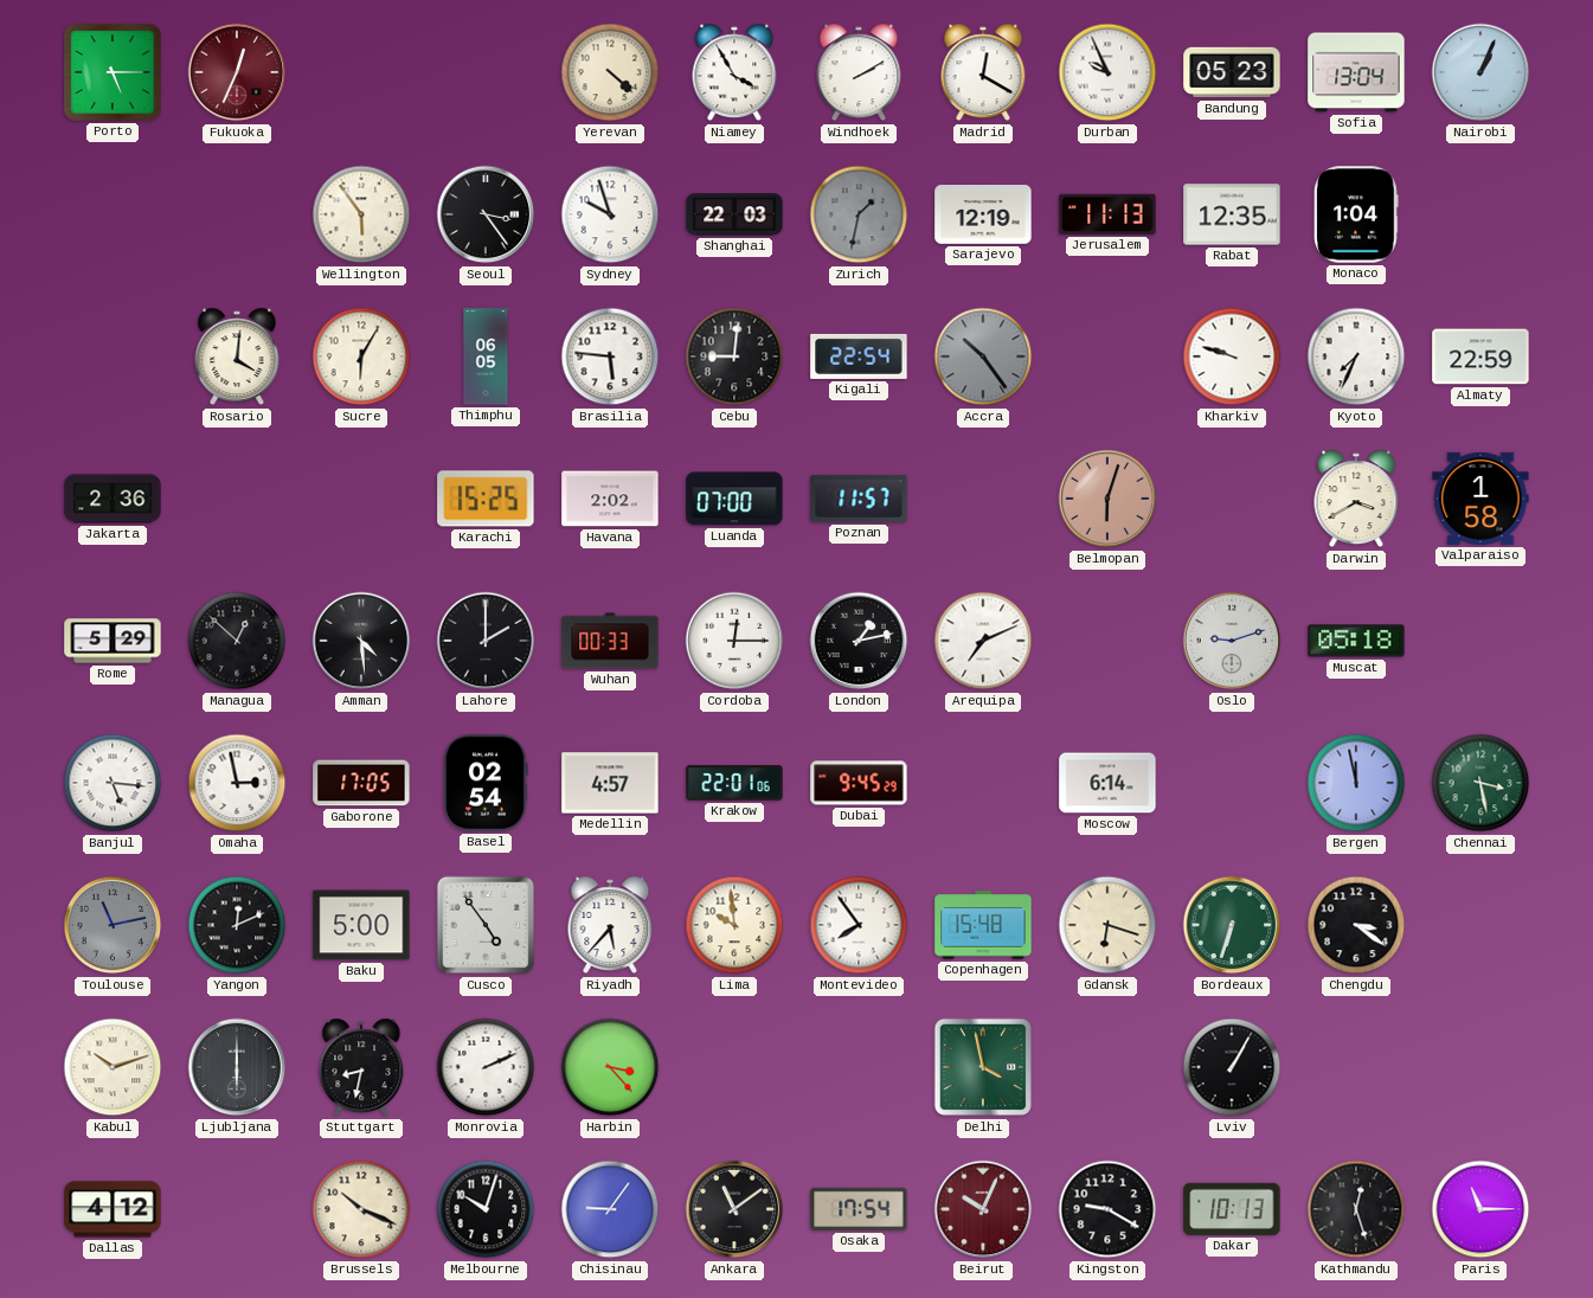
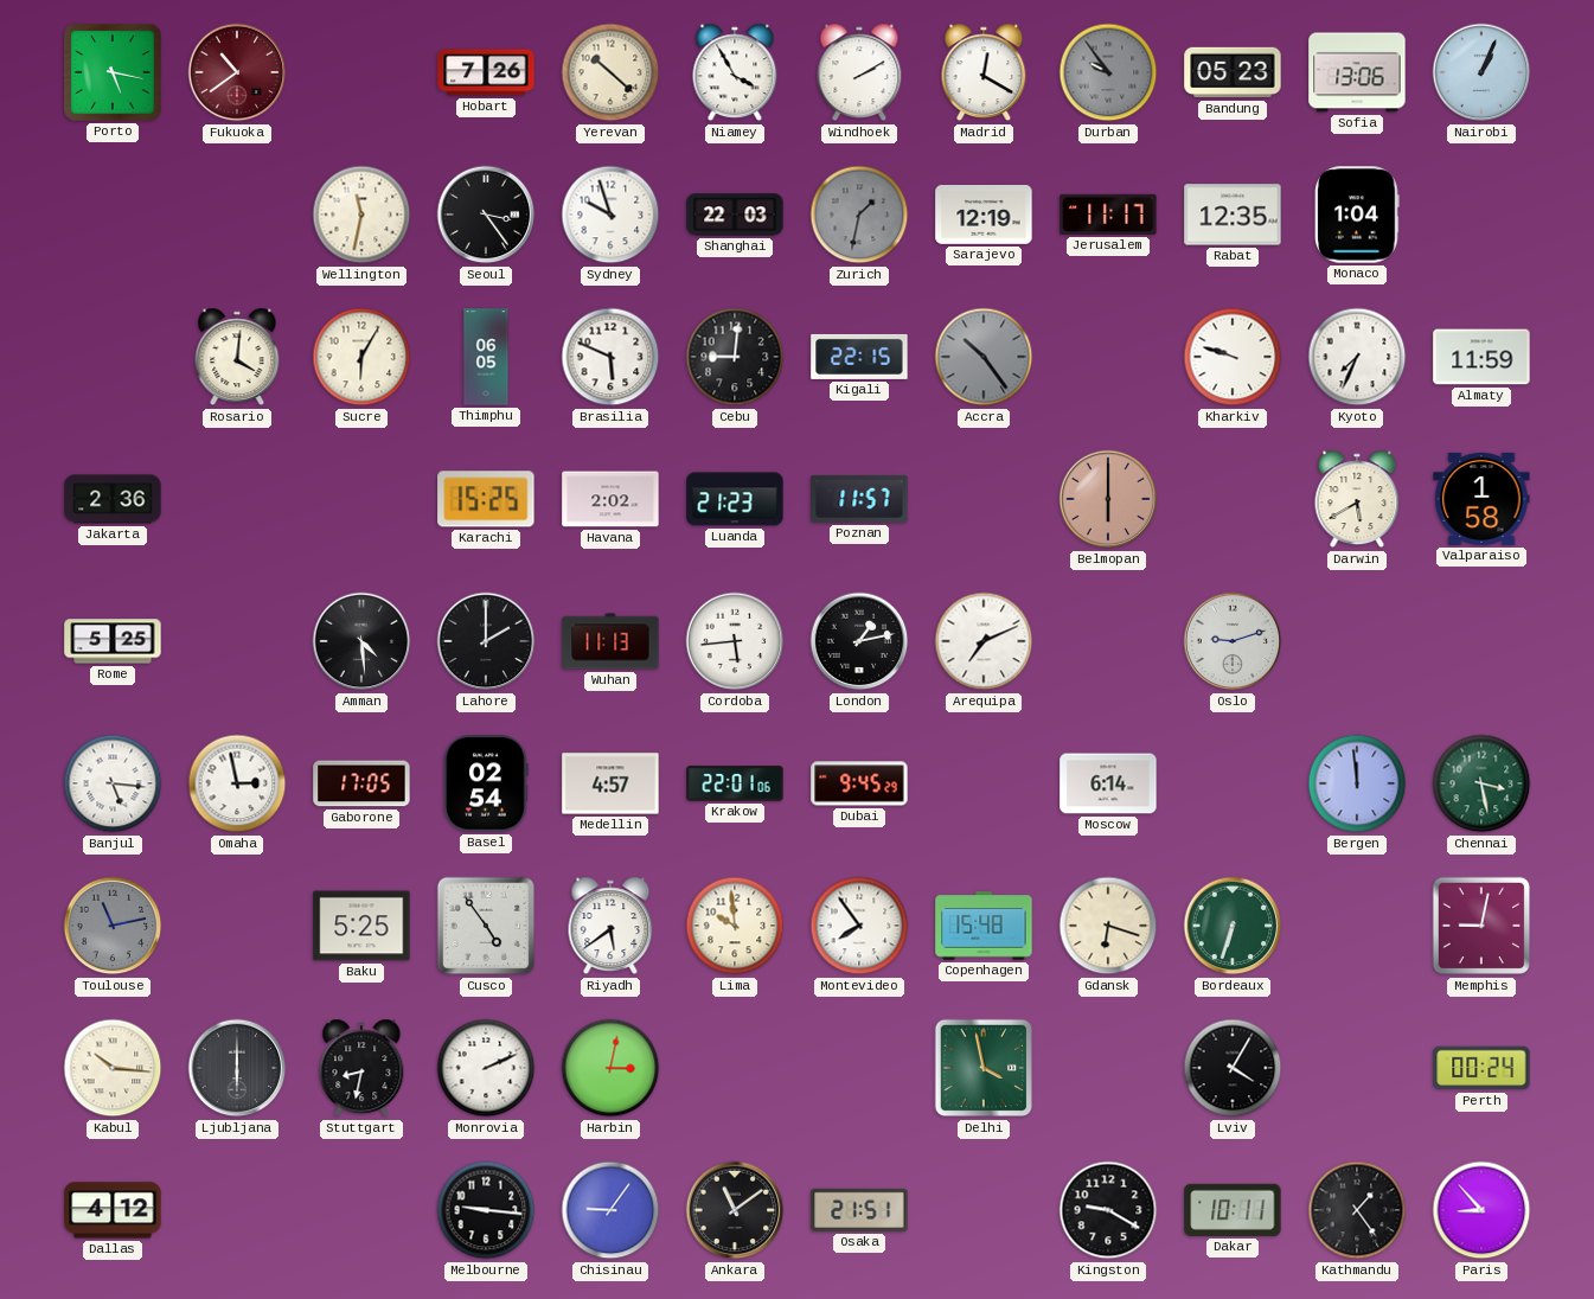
Porto: 5:15 -> 5:17
Fukuoka: 12:34 -> 10:39
Hobart: none -> 7:26
Yerevan: 4:22 -> 10:22
Durban: 9:56 -> 9:54
Durban dial: white -> grey
Sofia: 13:04 -> 13:06
Wellington: 5:54 -> 11:32
Jerusalem: 11:13 -> 11:17
Brasilia: 5:46 -> 5:49
Kigali: 22:54 -> 22:15
Almaty: 22:59 -> 11:59
Luanda: 07:00 -> 21:23
Belmopan: 6:03 -> 6:00
Darwin: 3:40 -> 5:40
Rome: 5:29 -> 5:25
Managua: 12:52 -> none
Wuhan: 00:33 -> 11:13
Cordoba: 12:15 -> 5:44
Muscat: 05:18 -> none
Bergen: 11:58 -> 11:59
Yangon: 12:11 -> none
Baku: 5:00 -> 5:25
Riyadh: 5:37 -> 5:39
Chengdu: 3:21 -> none
Memphis: none -> 9:02
Kabul: 10:12 -> 10:16
Harbin: 3:23 -> 3:02
Lviv: 1:05 -> 4:05
Perth: none -> 00:24
Brussels: 10:19 -> none
Melbourne: 10:03 -> 9:16
Osaka: 17:54 -> 21:51
Beirut: 10:04 -> none
Dakar: 10:13 -> 10:11
Kathmandu: 12:27 -> 1:24
Paris: 11:15 -> 8:53
